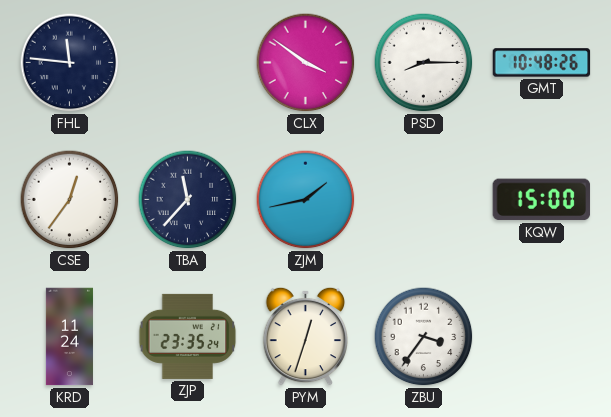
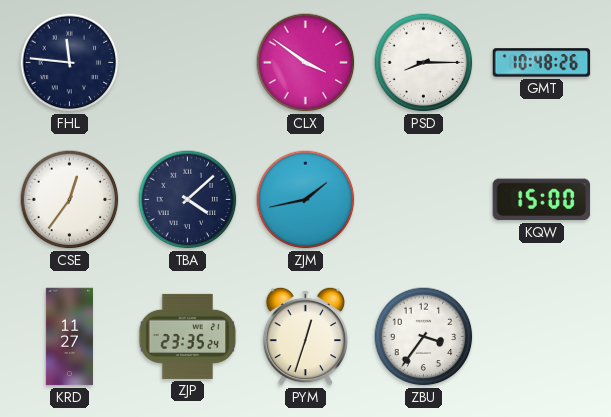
TBA: 11:37 -> 4:08
KRD: 11:24 -> 11:27
